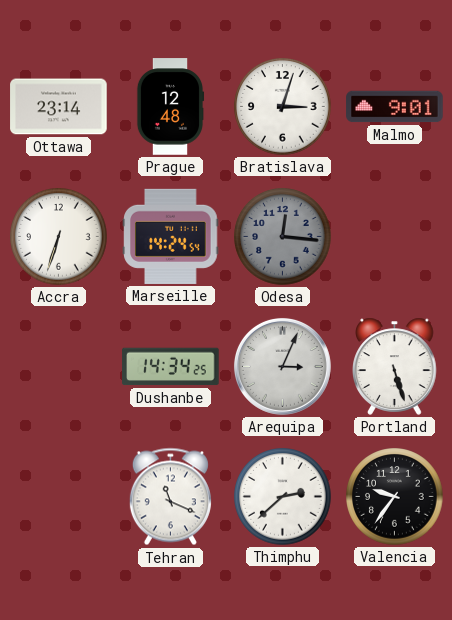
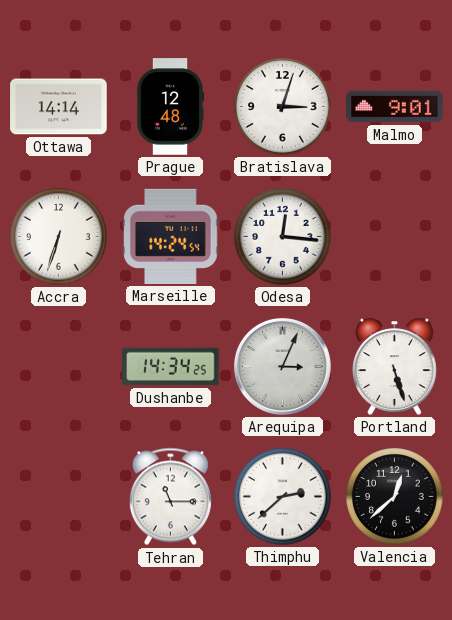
Ottawa: 23:14 -> 14:14
Odesa dial: grey -> white
Tehran: 11:19 -> 11:15
Valencia: 9:36 -> 12:38
